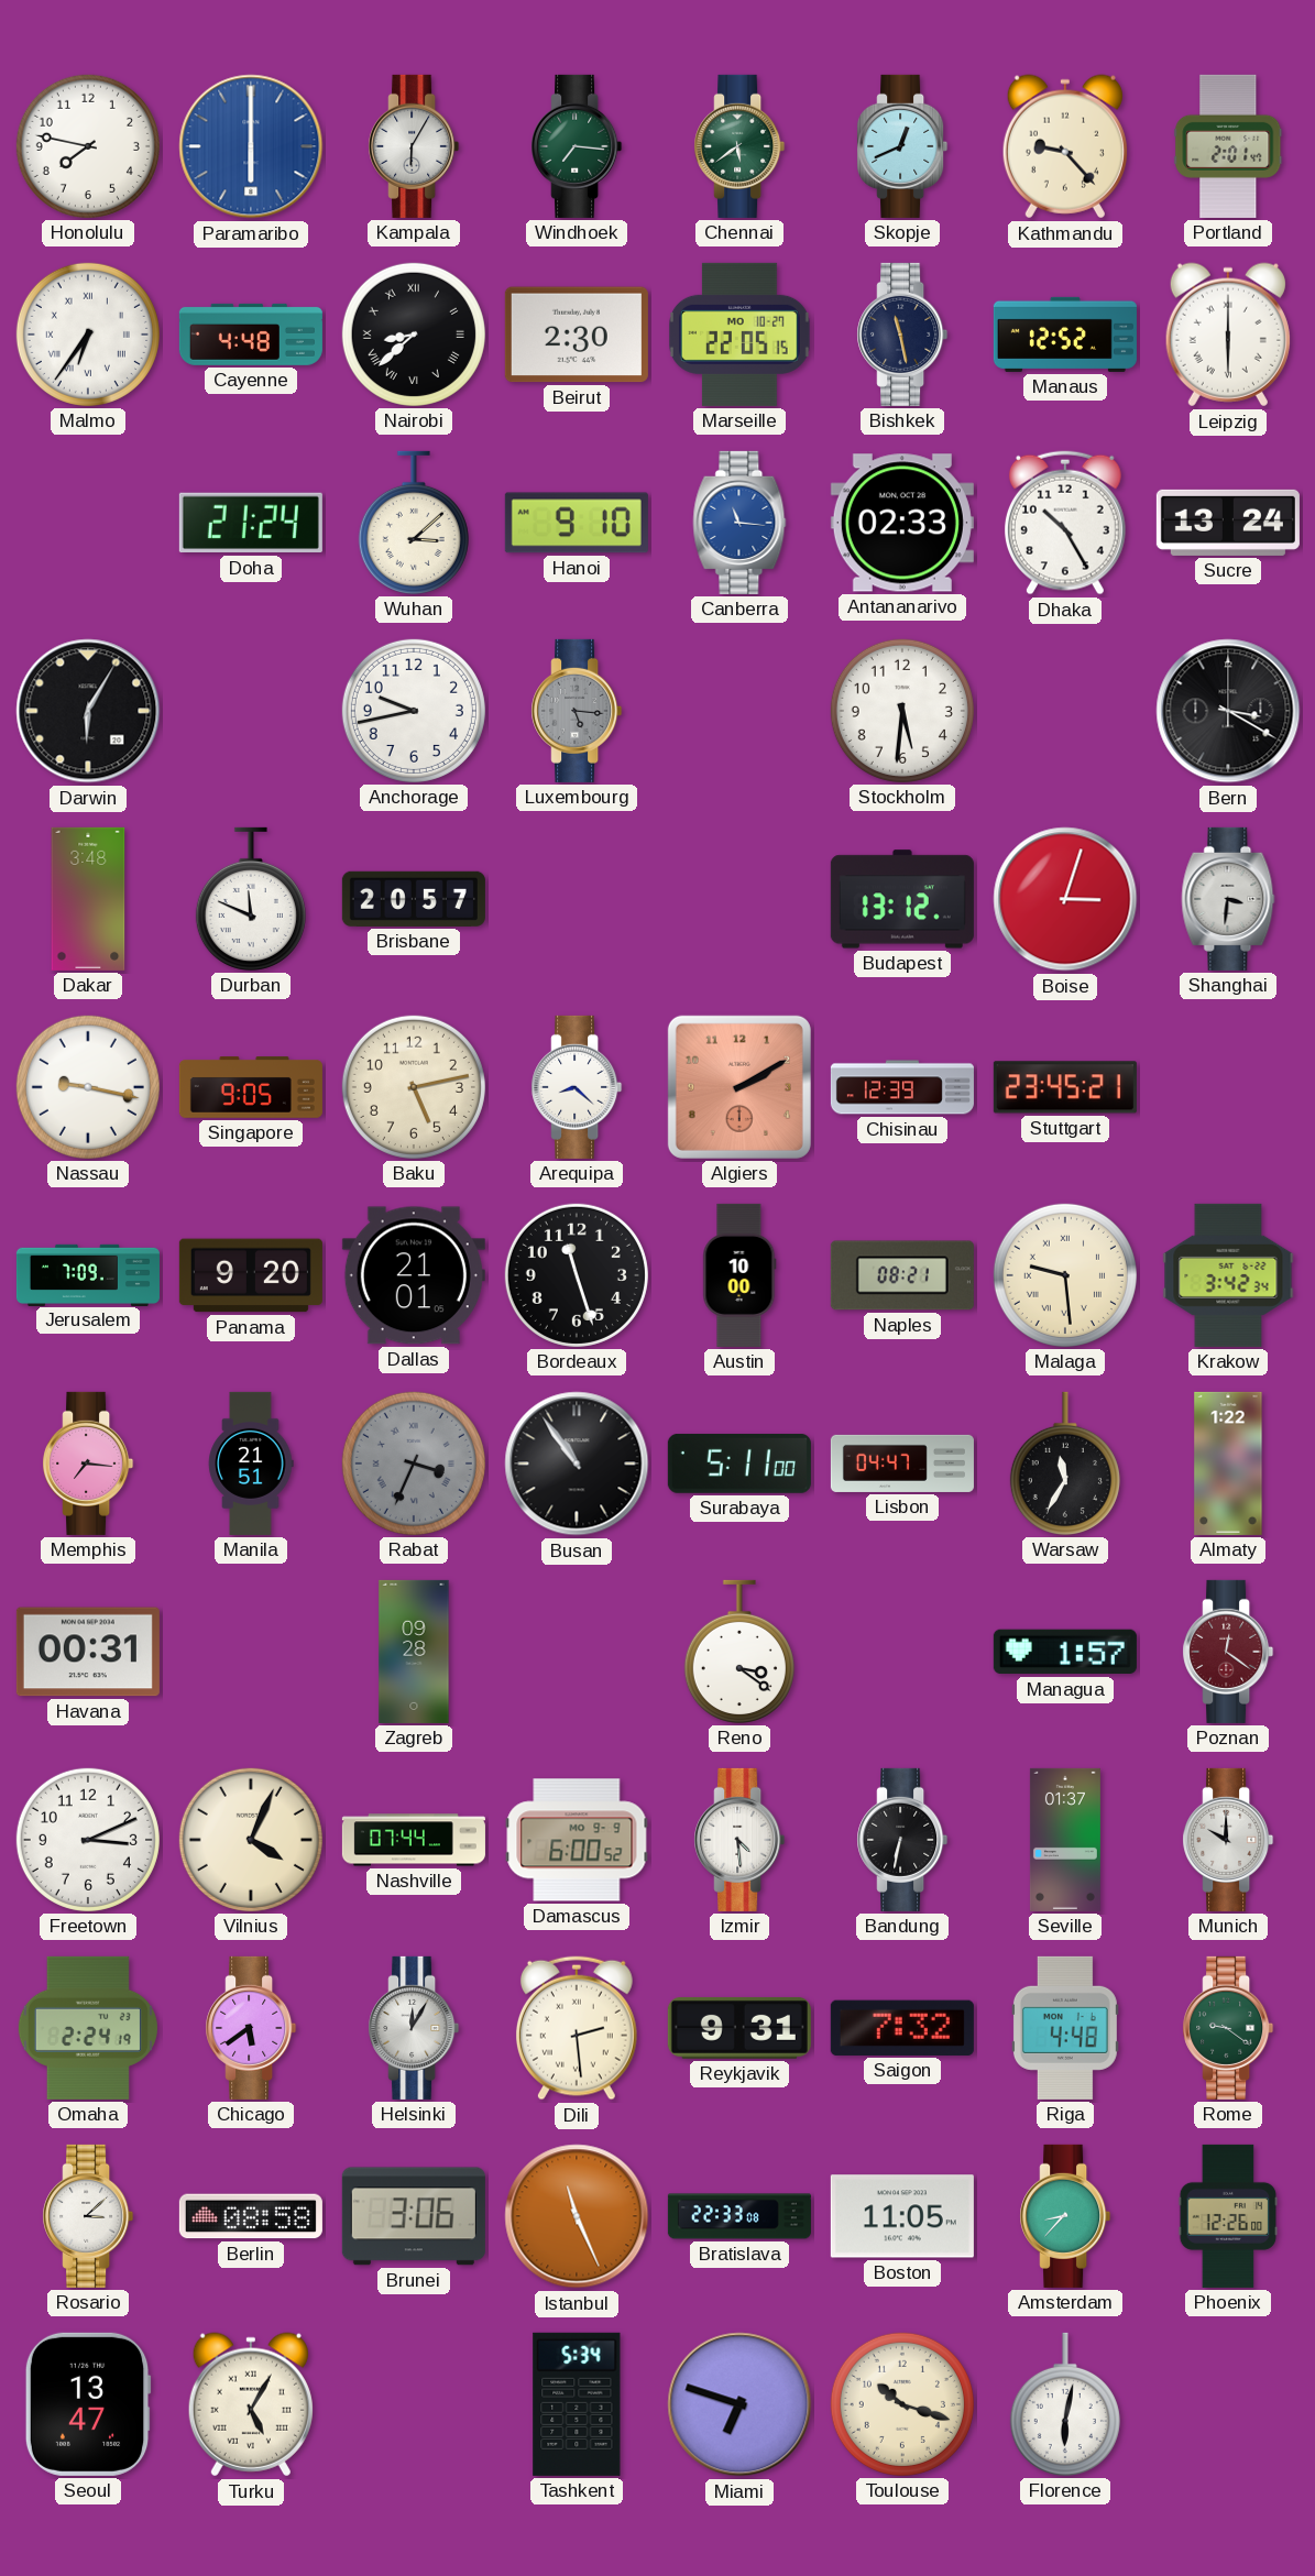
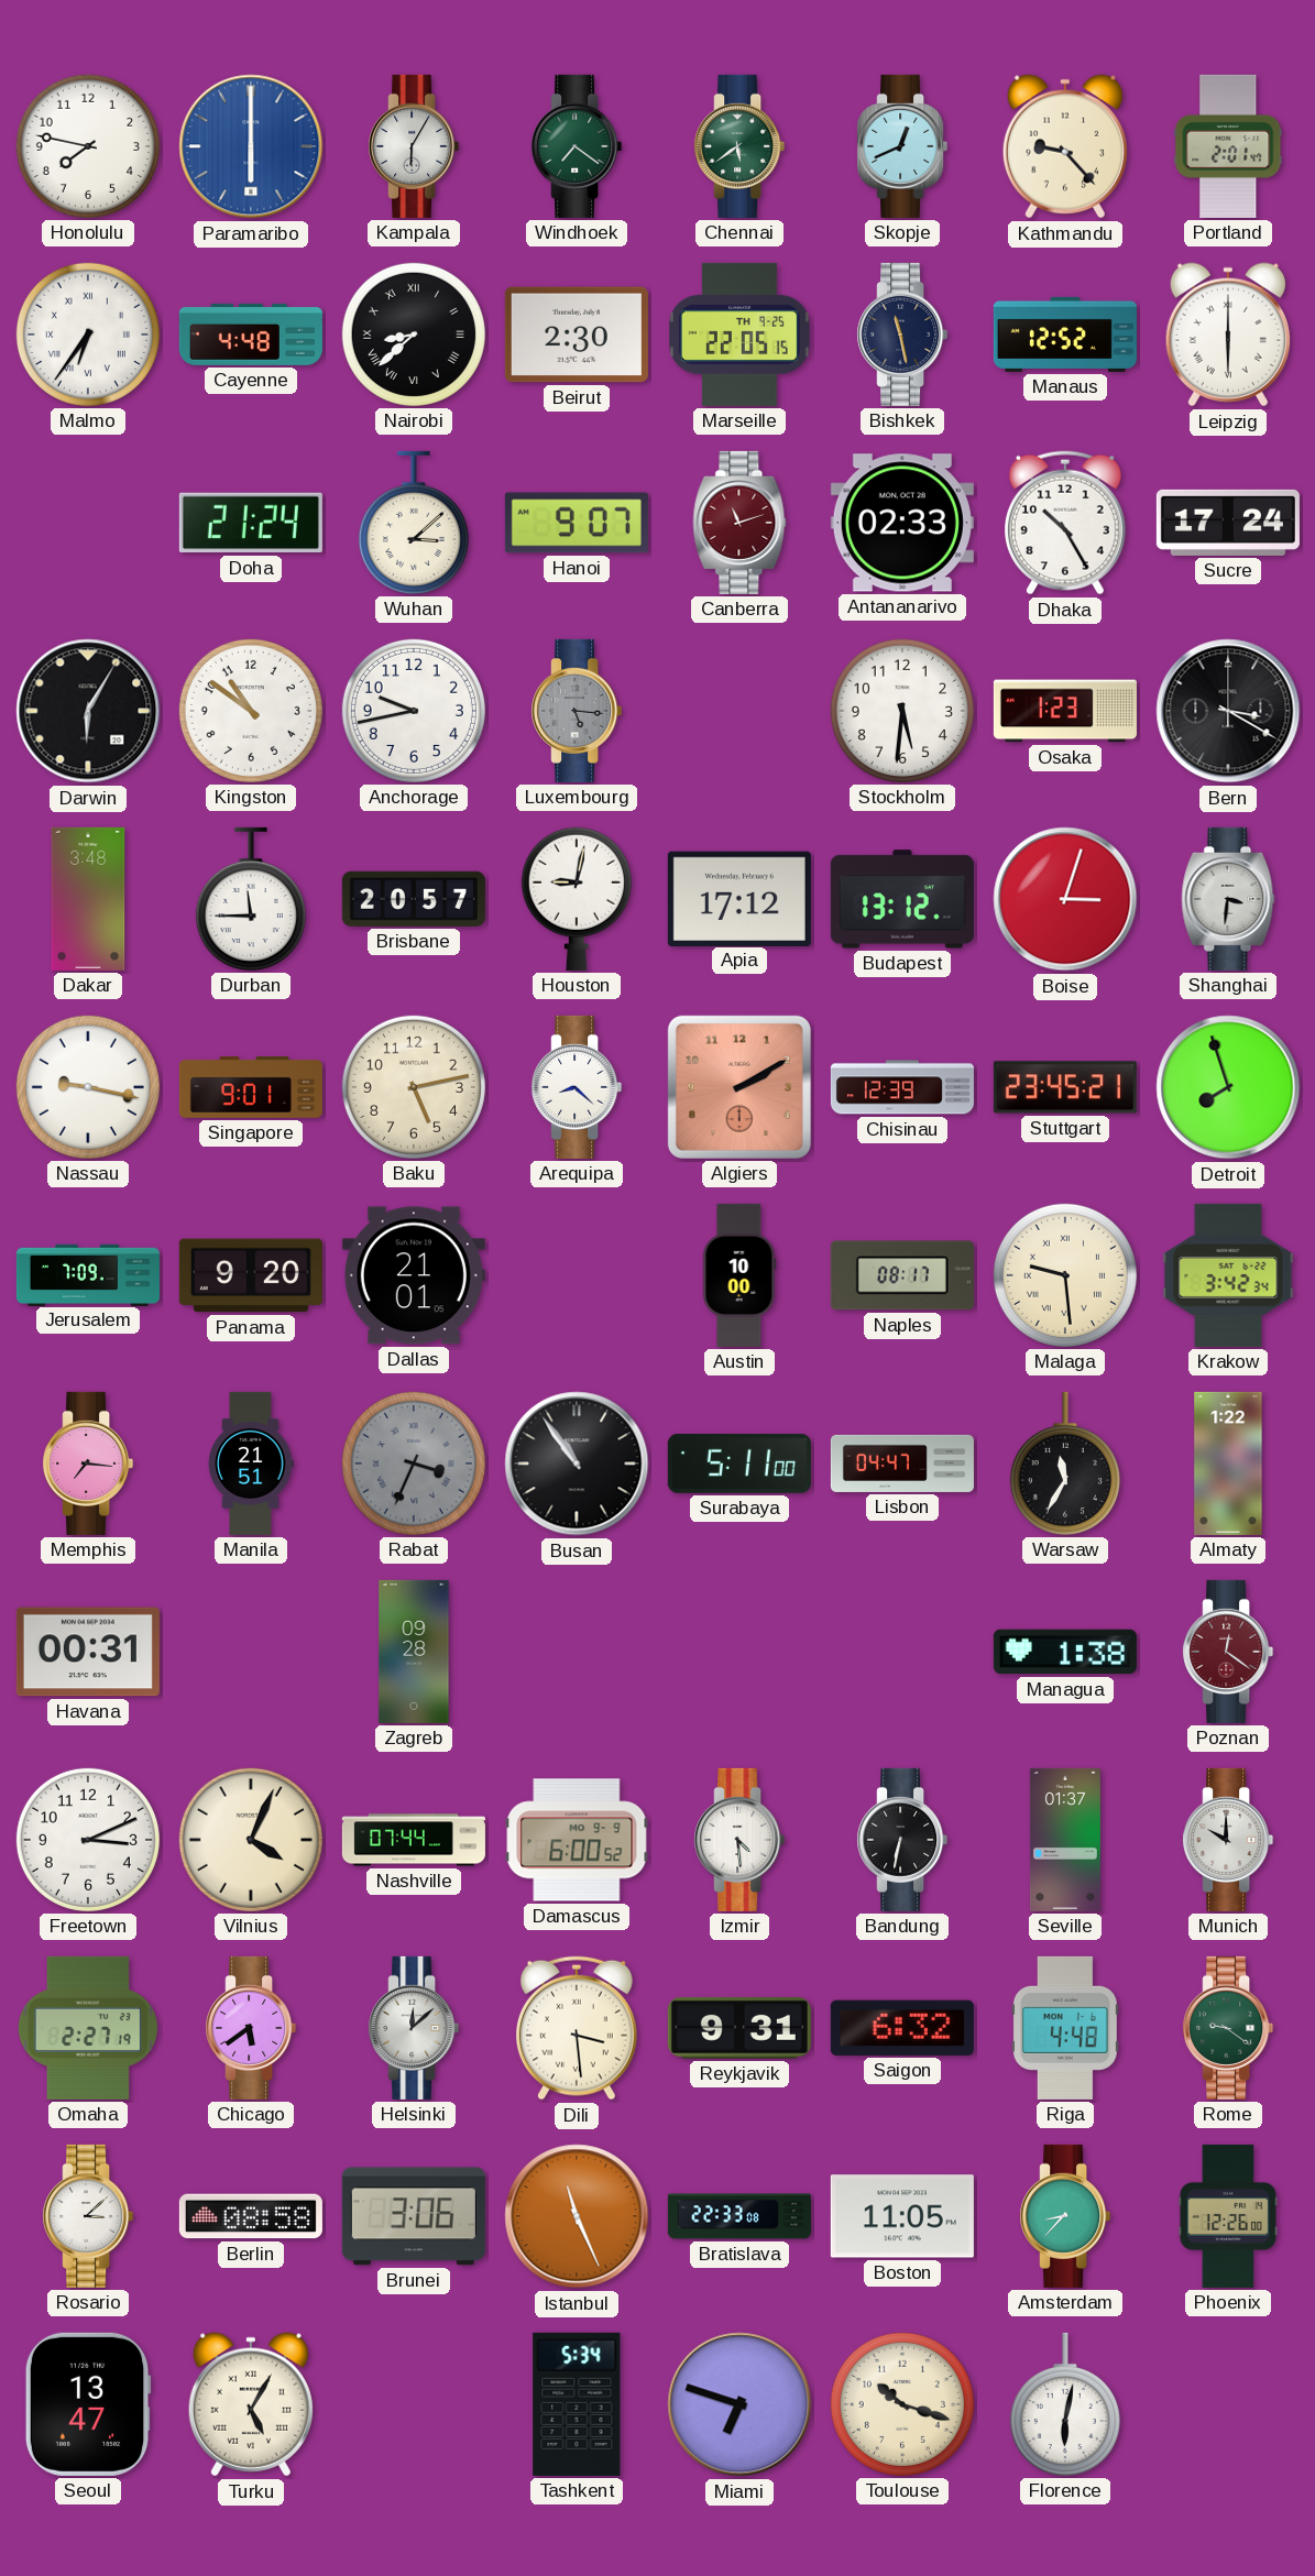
Windhoek: 7:16 -> 7:21
Marseille date: MO 10-27 -> TH 9-25
Hanoi: 9:10 -> 9:07
Canberra: 11:16 -> 11:12
Canberra dial: blue -> burgundy
Sucre: 13:24 -> 17:24
Kingston: none -> 10:51
Osaka: none -> 1:23
Durban: 11:49 -> 11:45
Houston: none -> 9:02
Apia: none -> 17:12
Singapore: 9:05 -> 9:01
Detroit: none -> 7:57
Bordeaux: 11:27 -> none
Naples: 08:21 -> 08:17
Reno: 3:21 -> none
Managua: 1:57 -> 1:38
Omaha: 2:24 -> 2:27
Helsinki: 12:05 -> 12:08
Dili: 2:29 -> 3:29
Saigon: 7:32 -> 6:32
